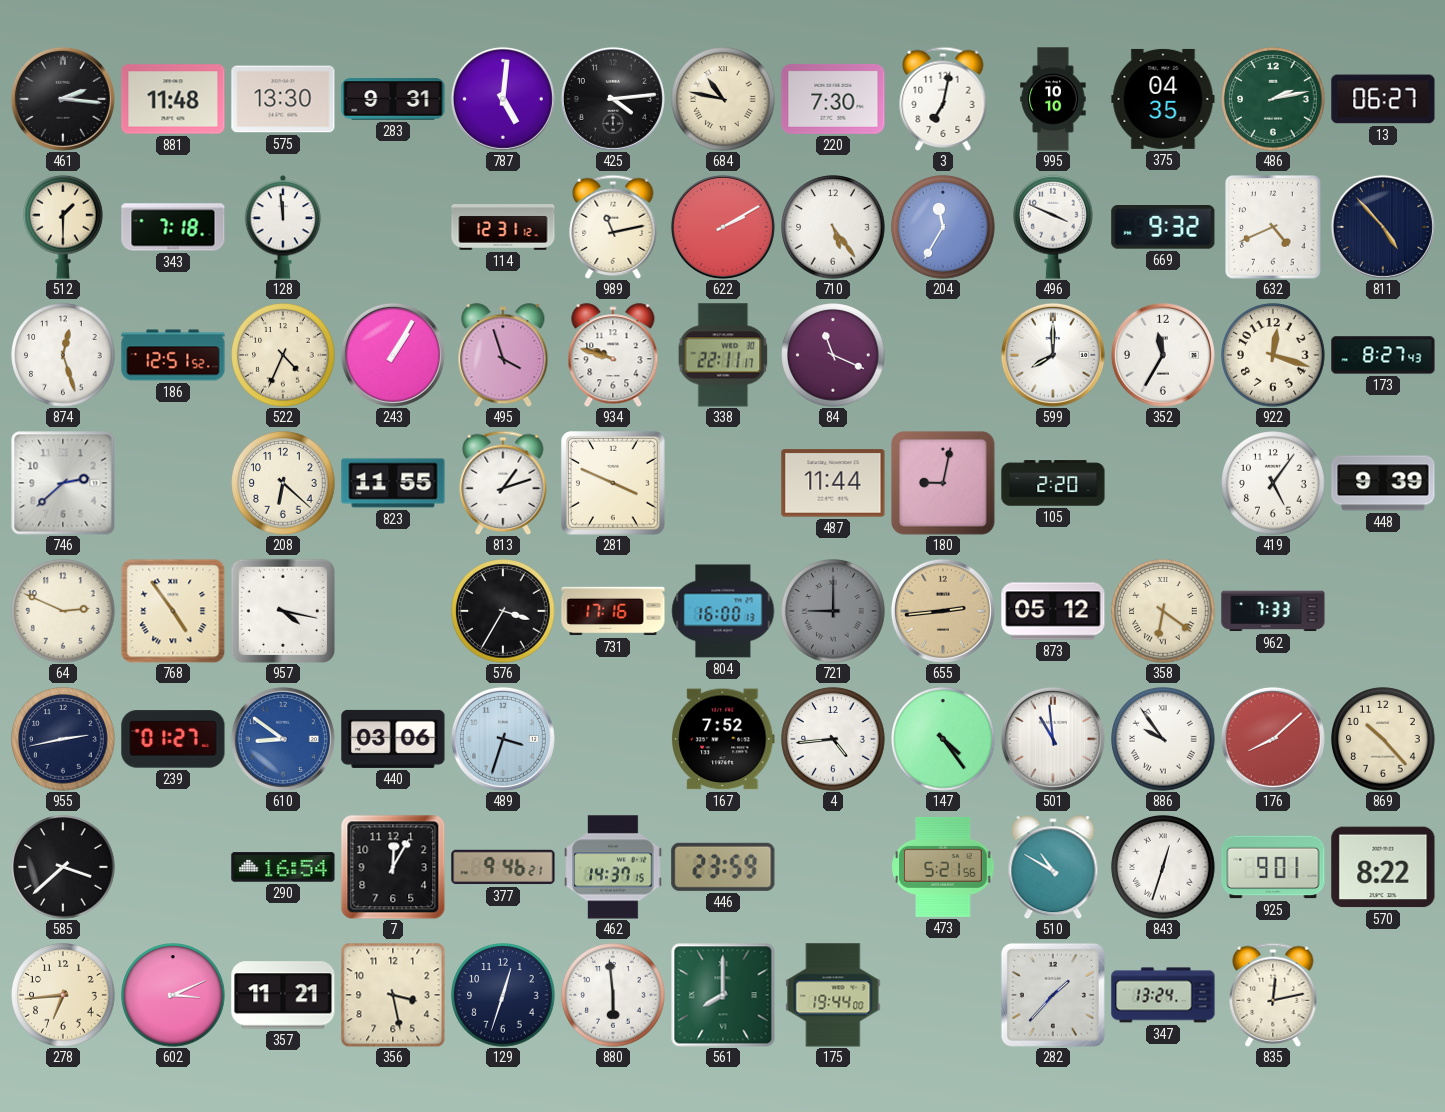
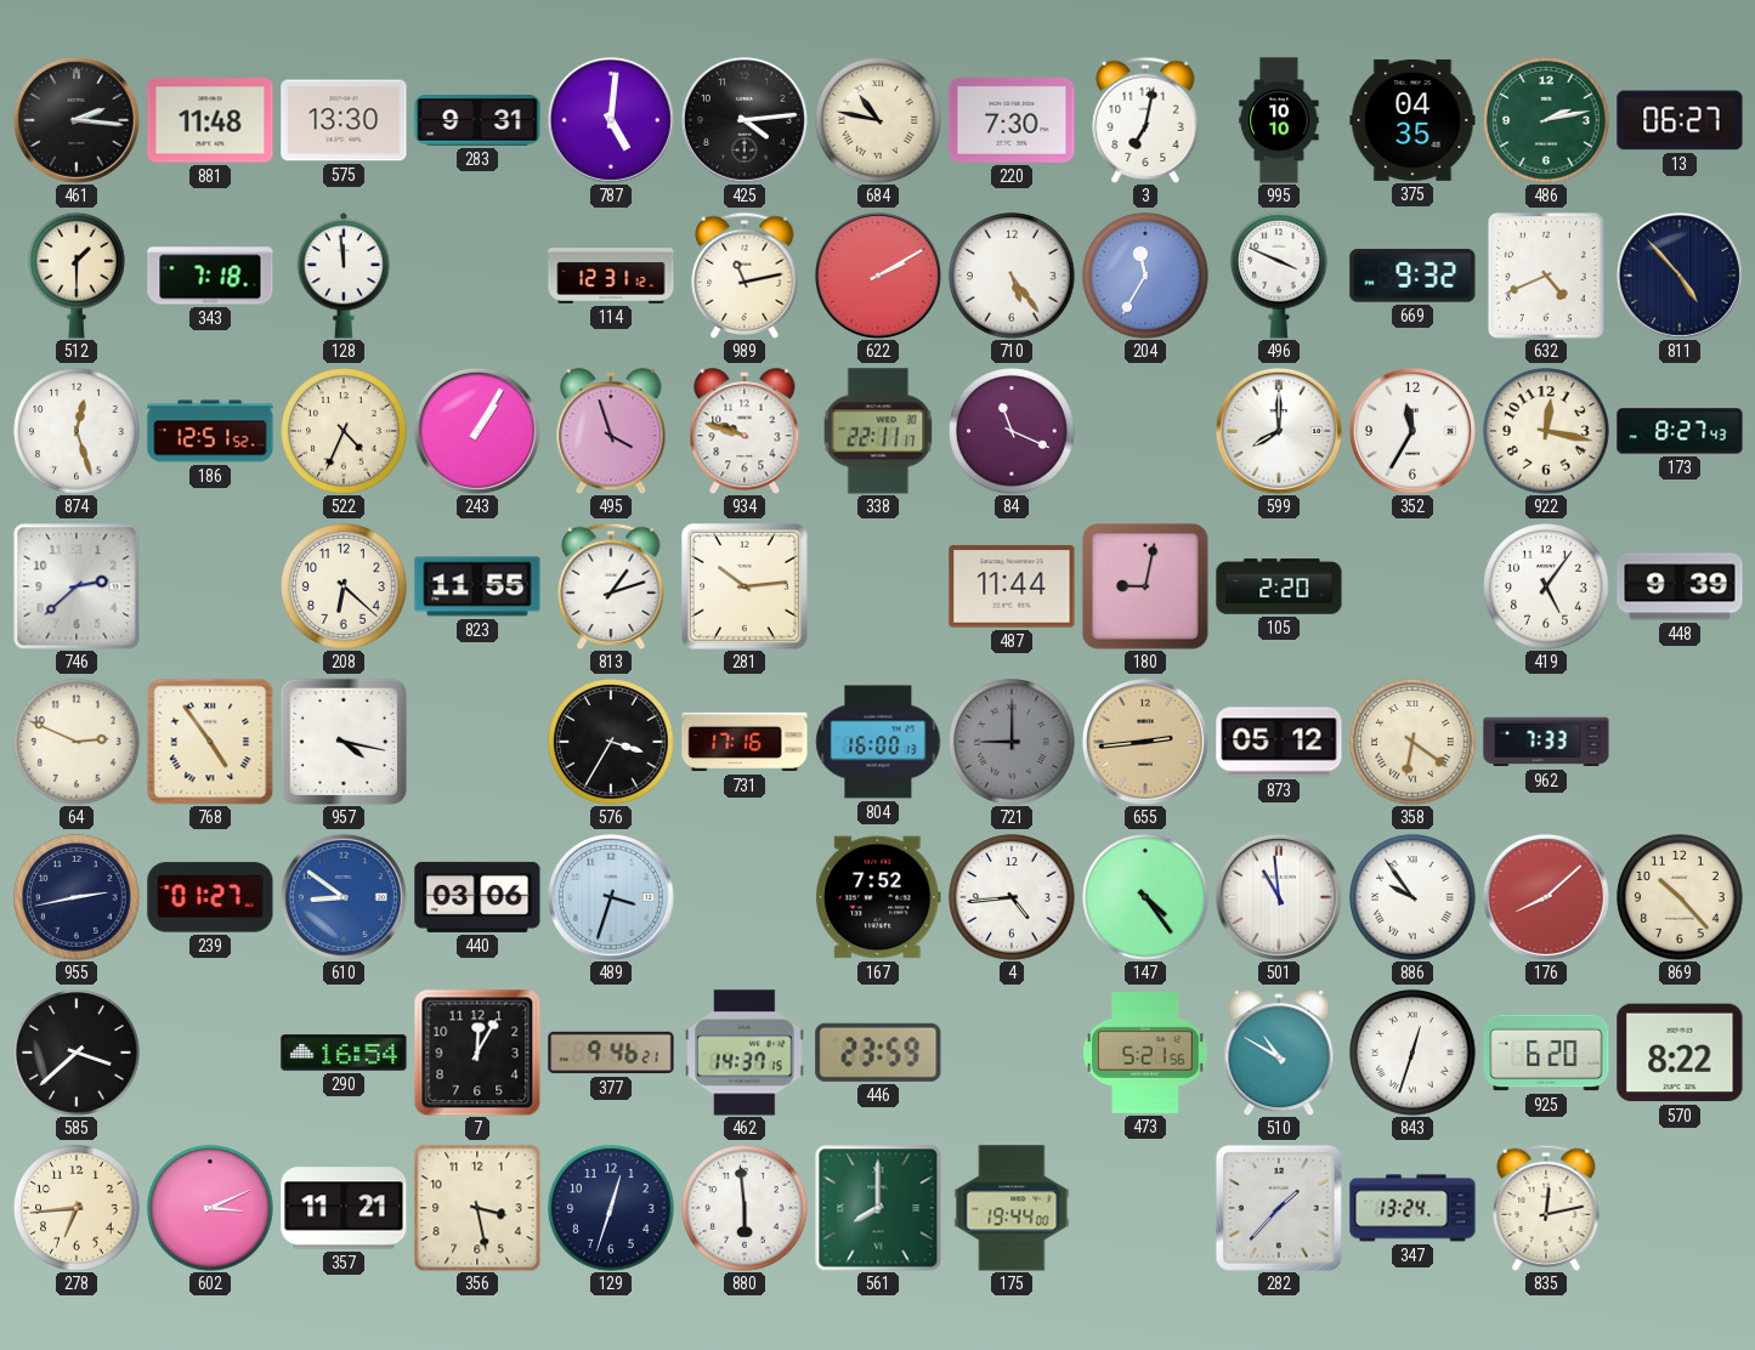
922: 12:18 -> 12:17
281: 3:49 -> 10:14
925: 9:01 -> 6:20
